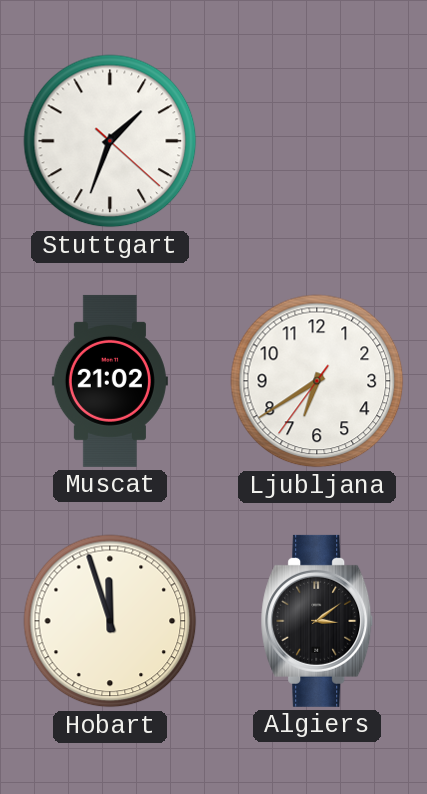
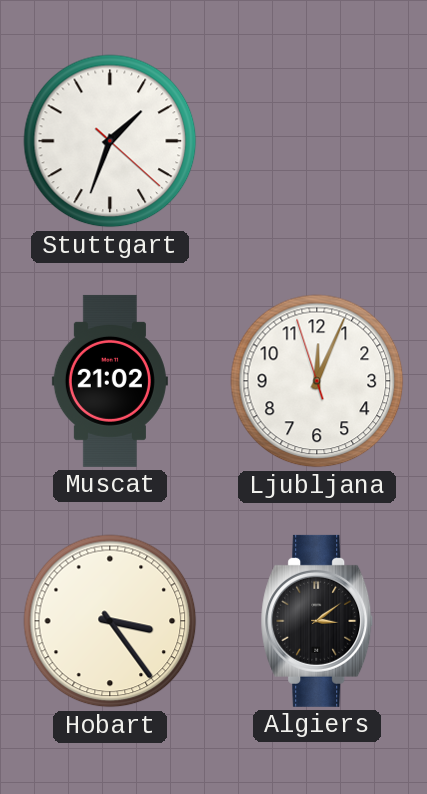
Ljubljana: 6:39 -> 12:03
Hobart: 11:57 -> 3:24
